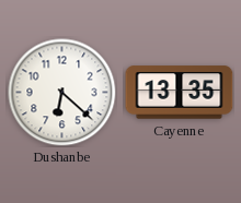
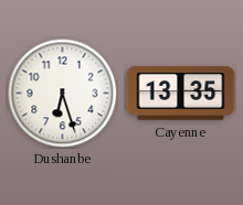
Dushanbe: 6:22 -> 6:27
